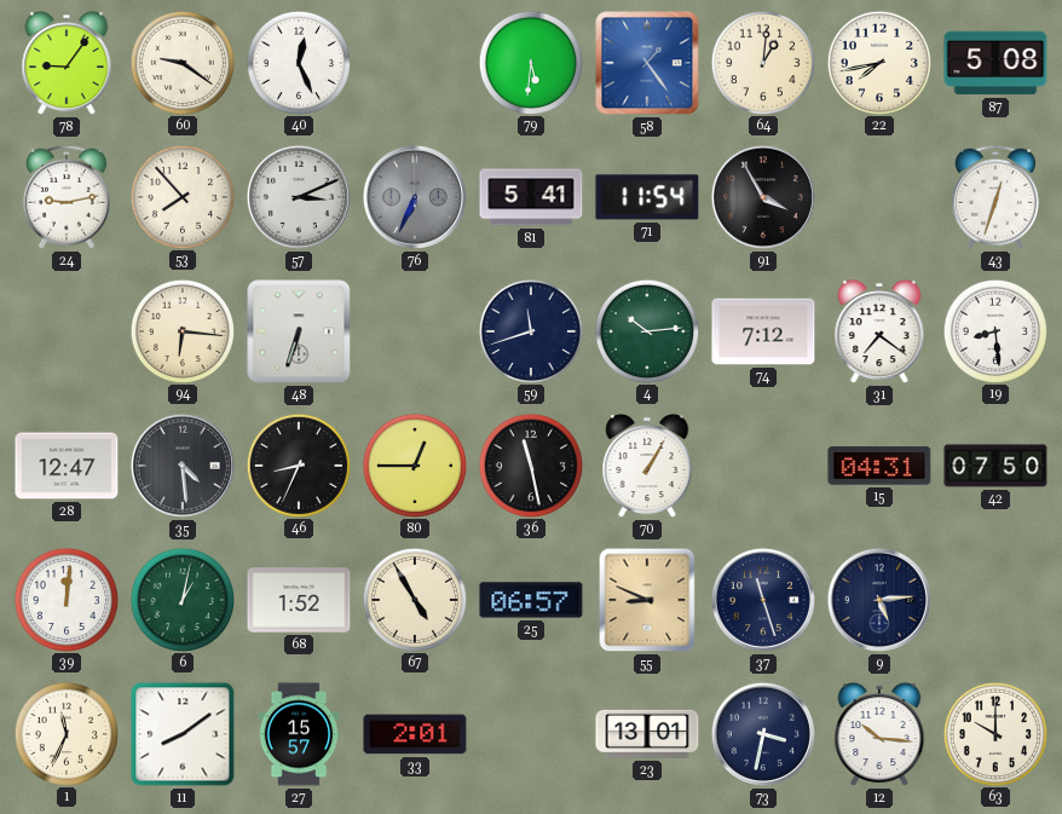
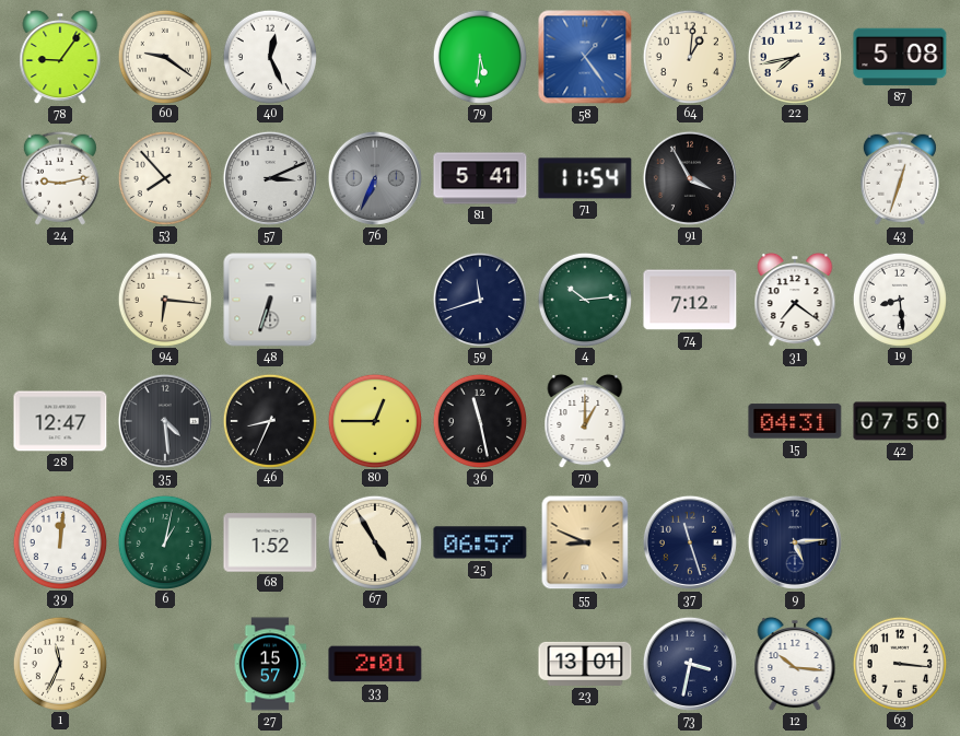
70: 1:05 -> 1:00
11: 8:09 -> none
63: 10:00 -> 3:16
